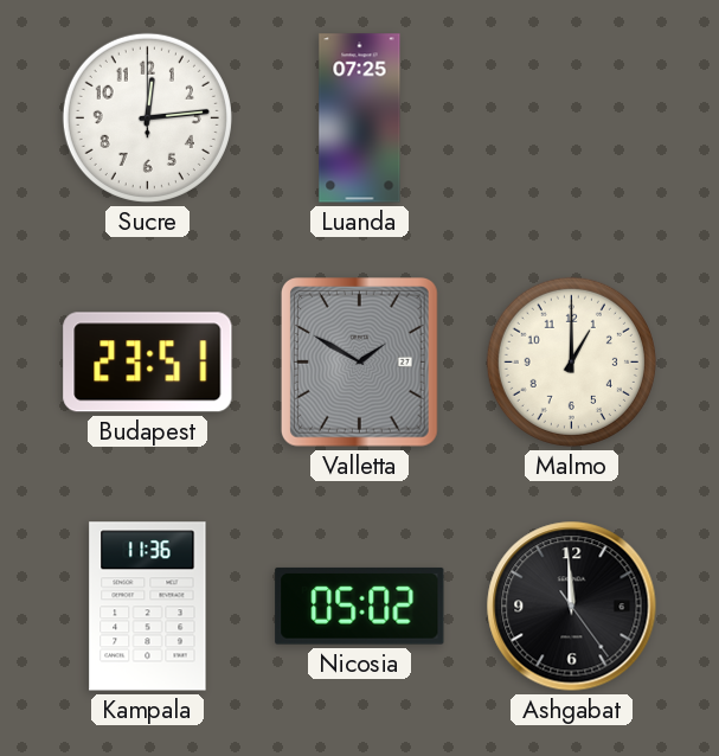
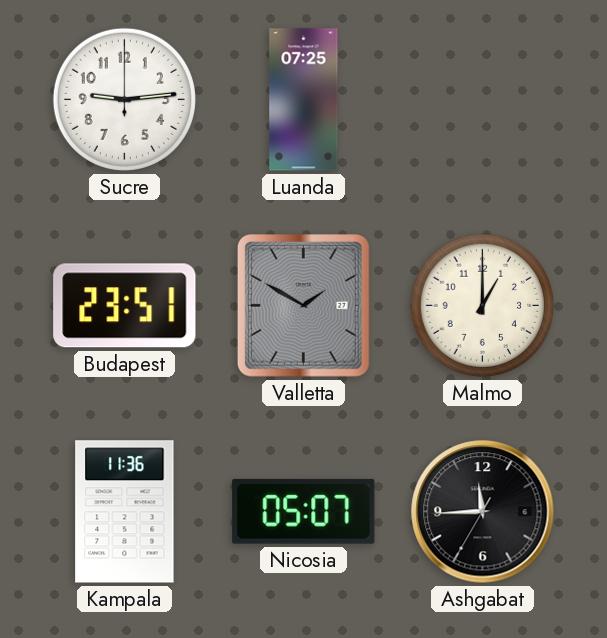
Sucre: 12:14 -> 9:14
Nicosia: 05:02 -> 05:07
Ashgabat: 11:59 -> 11:44
